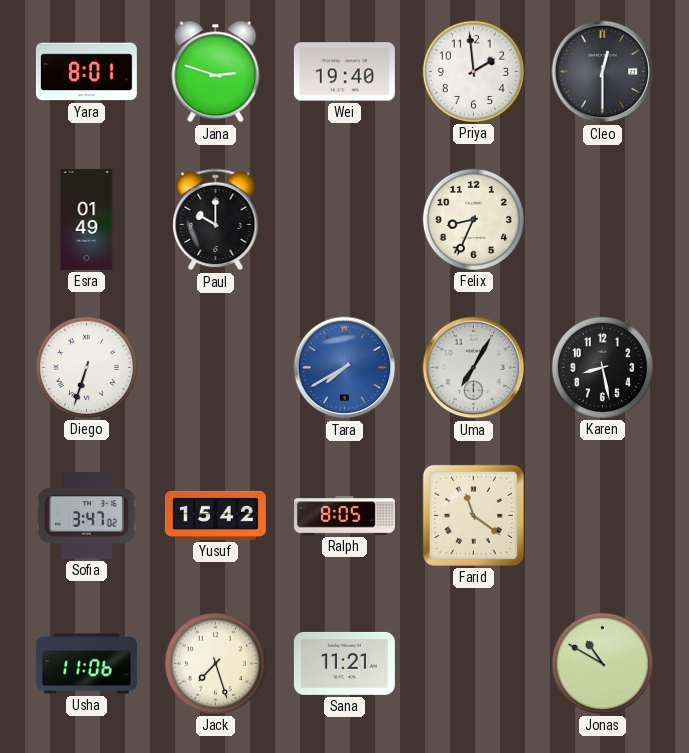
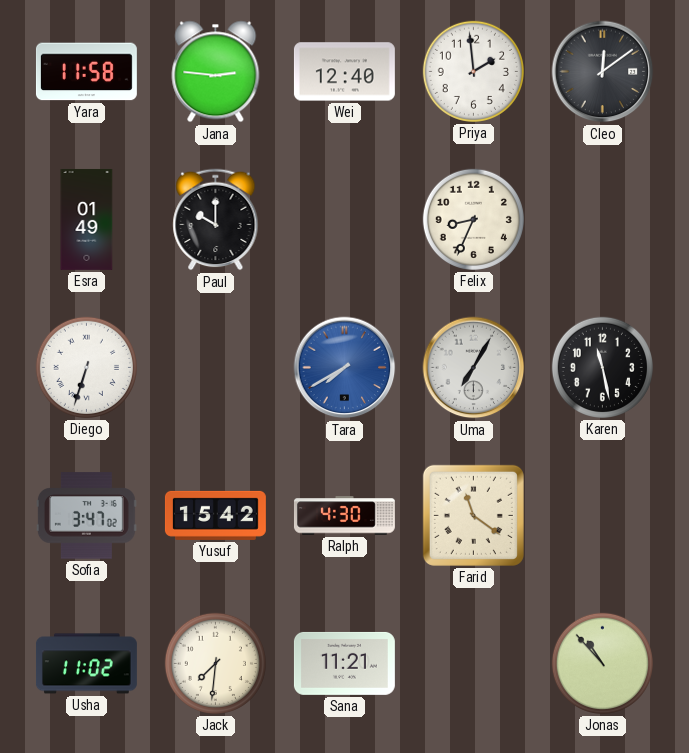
Yara: 8:01 -> 11:58
Jana: 2:48 -> 2:46
Wei: 19:40 -> 12:40
Cleo: 12:30 -> 12:09
Karen: 8:28 -> 11:28
Ralph: 8:05 -> 4:30
Usha: 11:06 -> 11:02
Jack: 7:27 -> 7:31
Jonas: 10:50 -> 10:53
